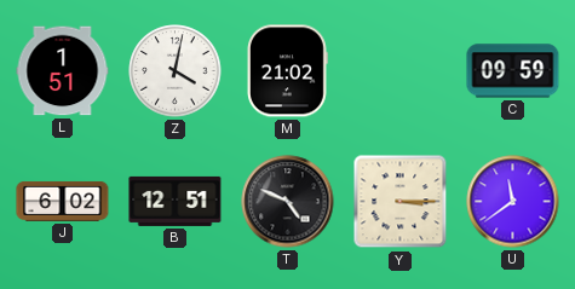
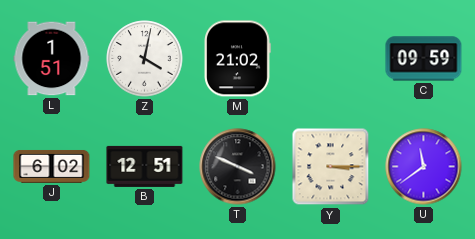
T: 4:49 -> 3:49
